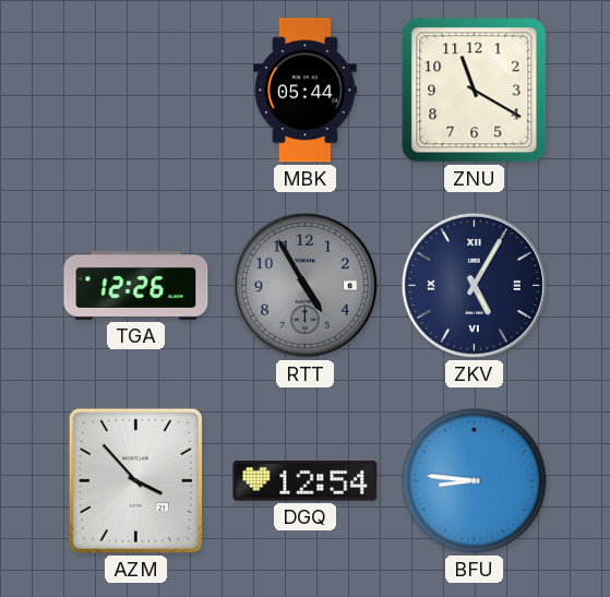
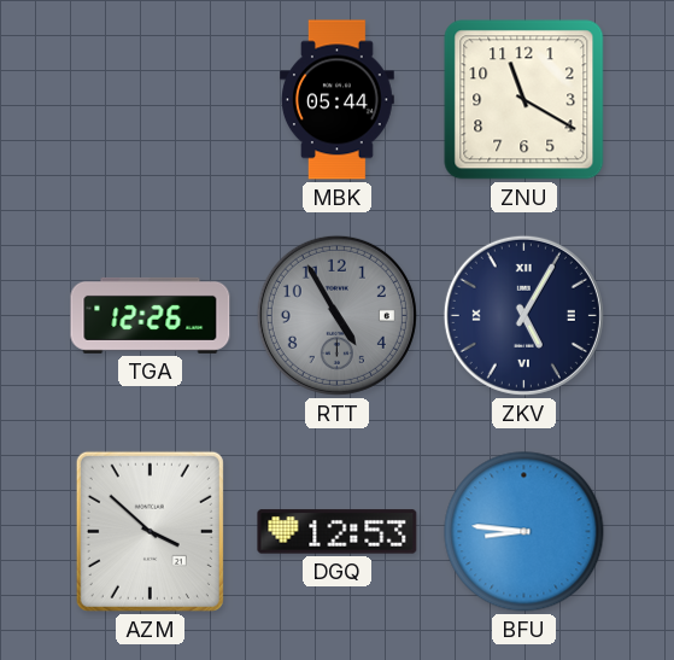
AZM: 3:53 -> 3:52
DGQ: 12:54 -> 12:53
